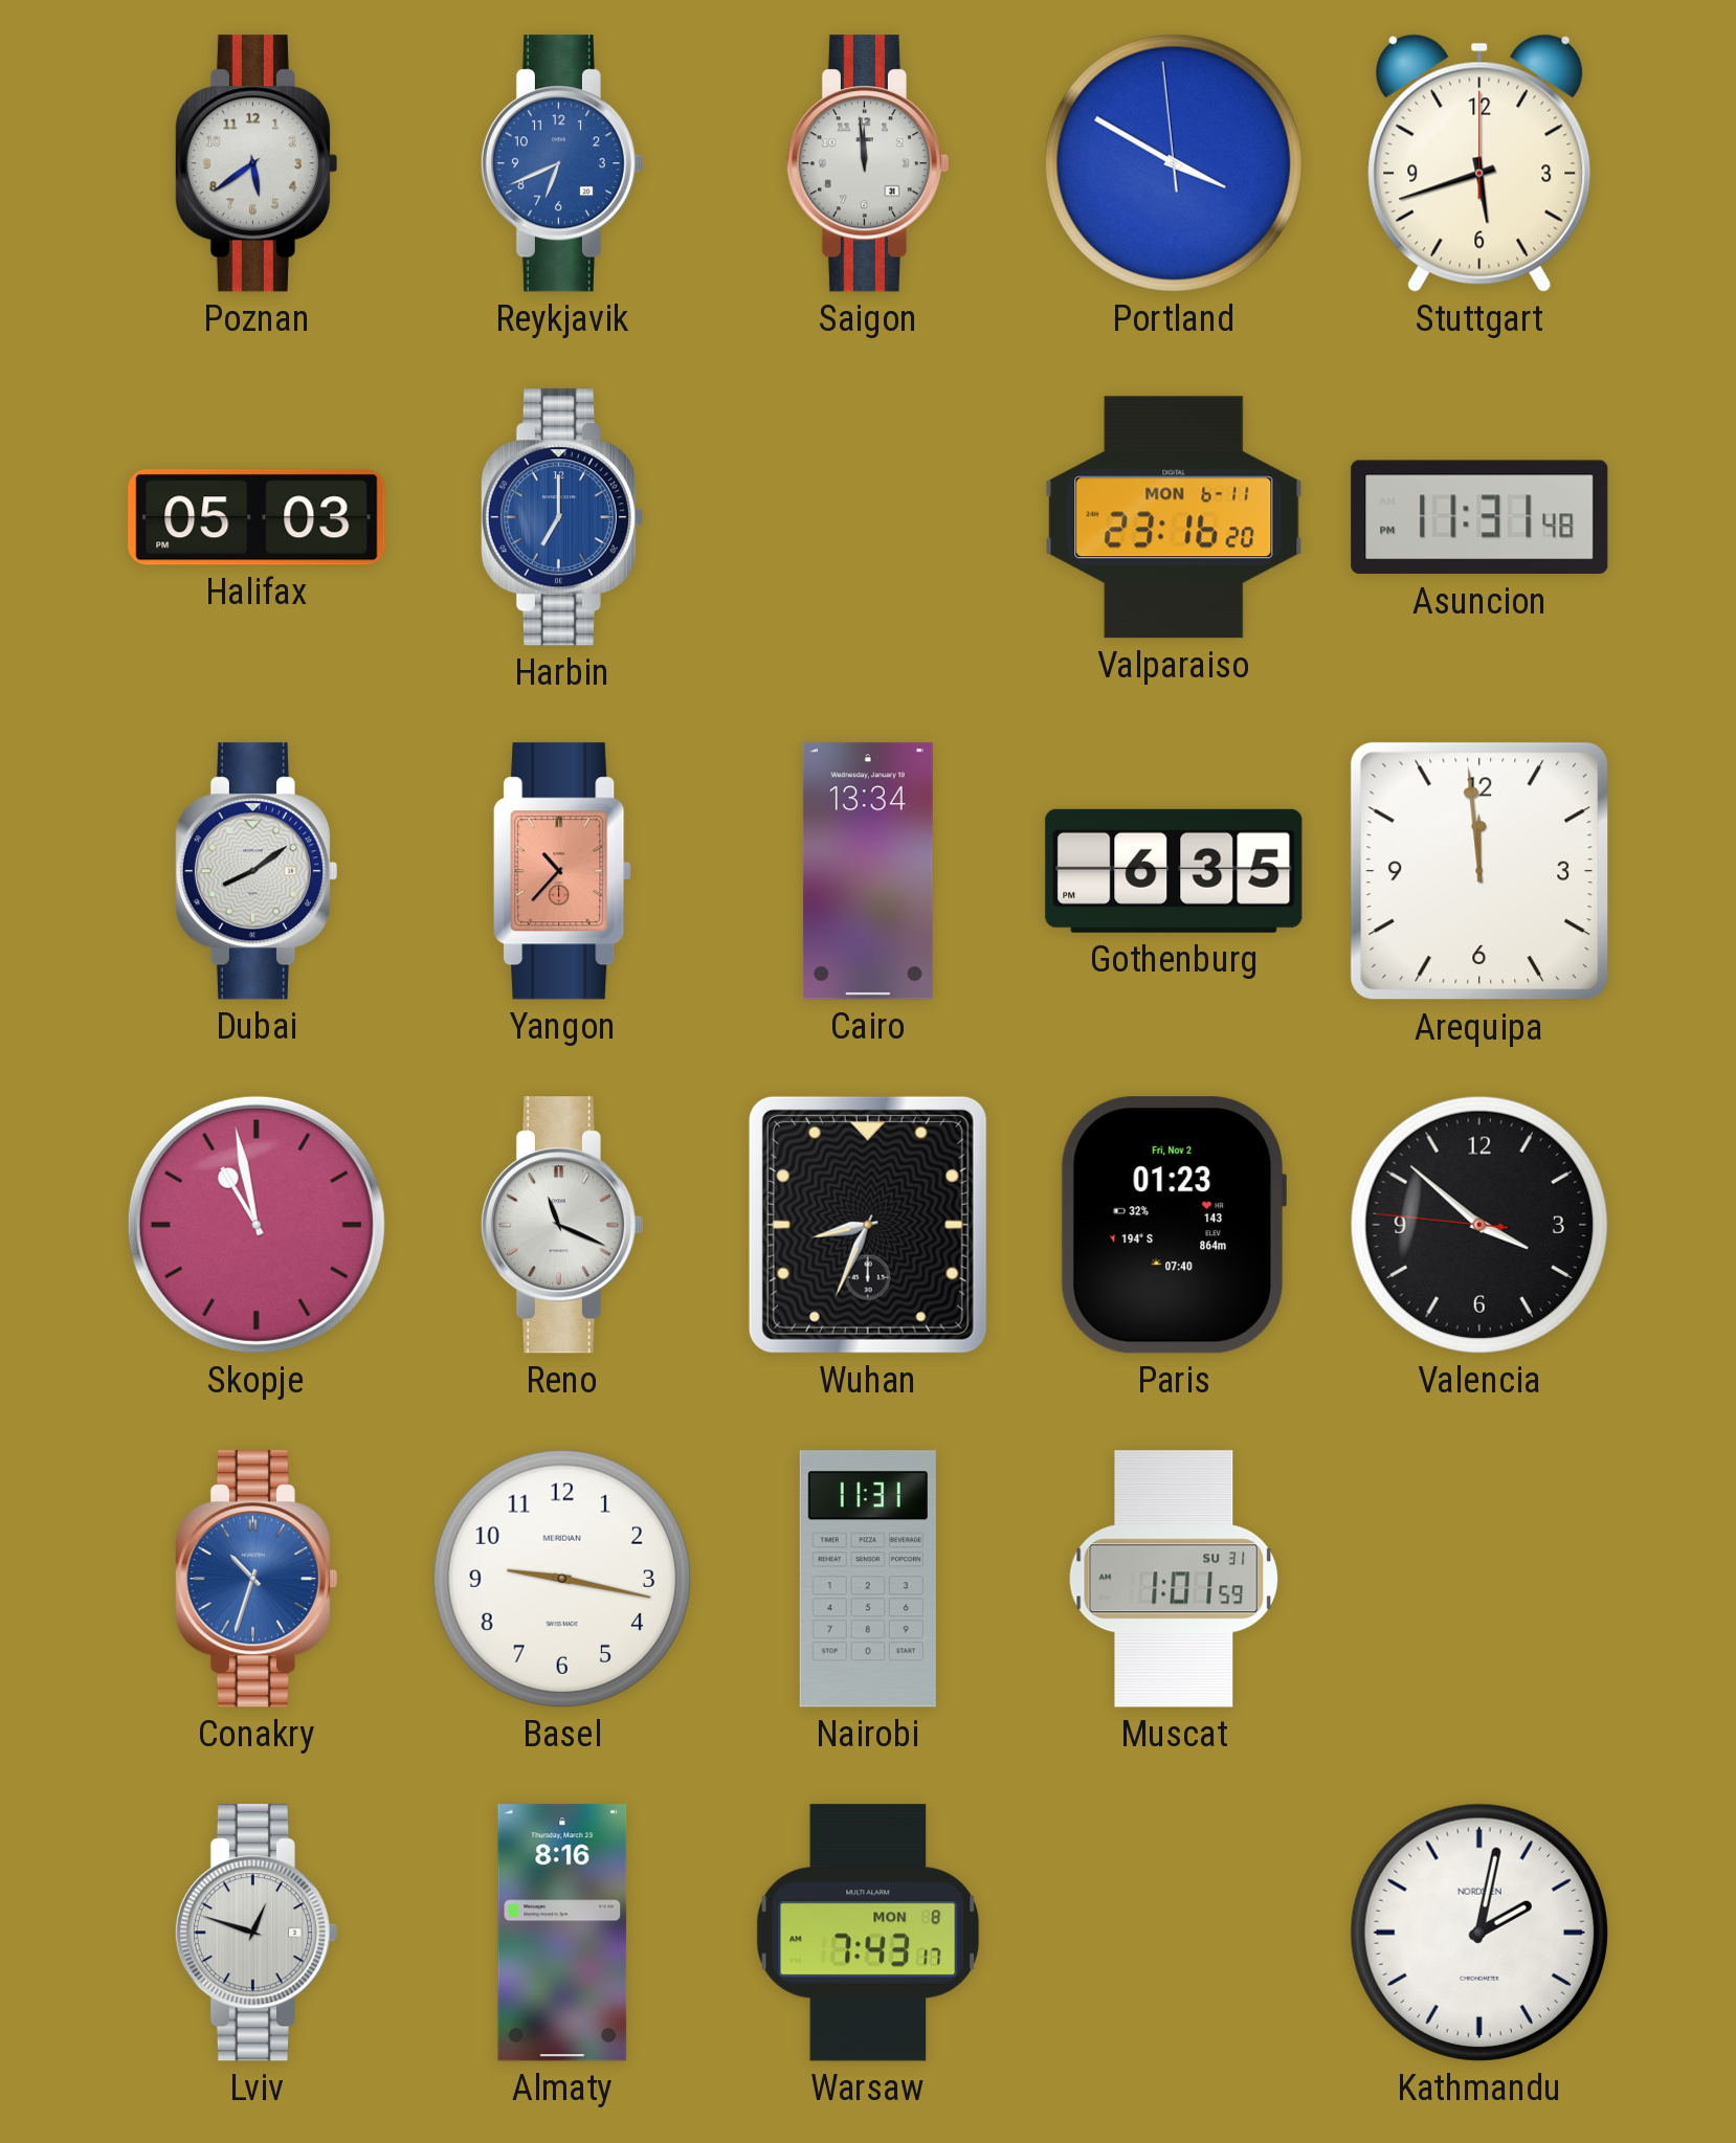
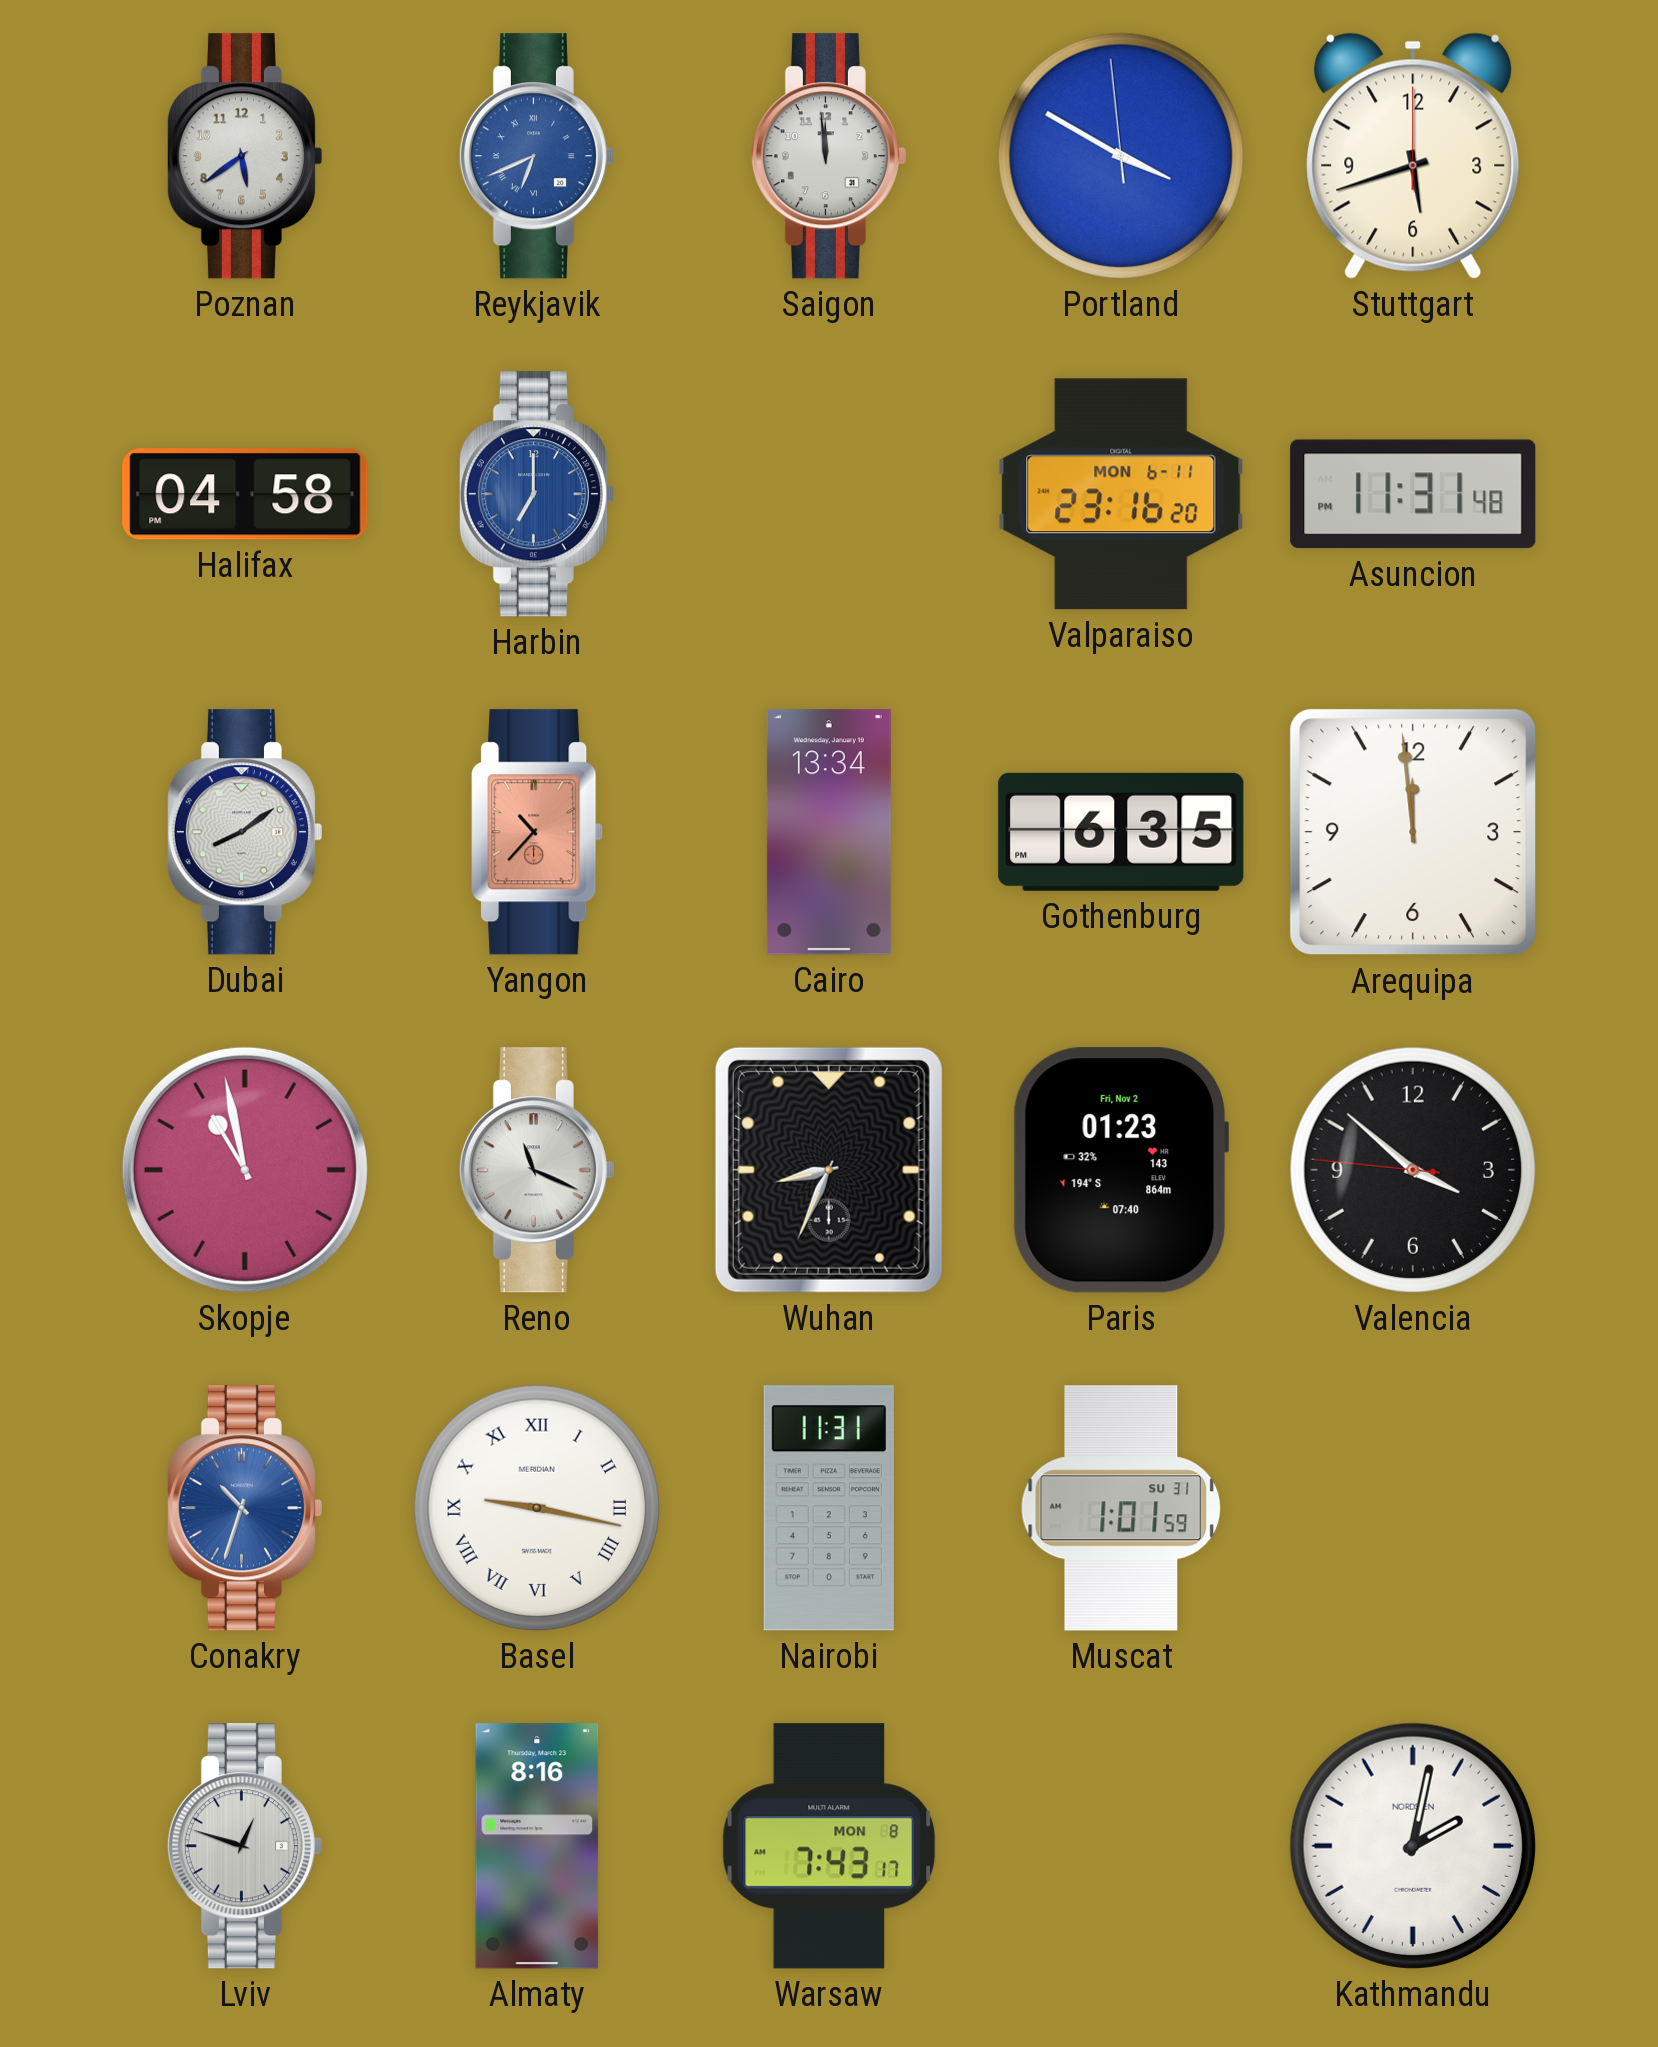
Reykjavik numerals: Arabic -> Roman
Halifax: 05:03 -> 04:58
Basel numerals: Arabic -> Roman
